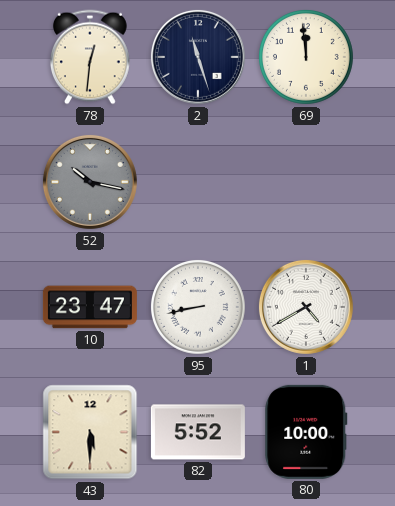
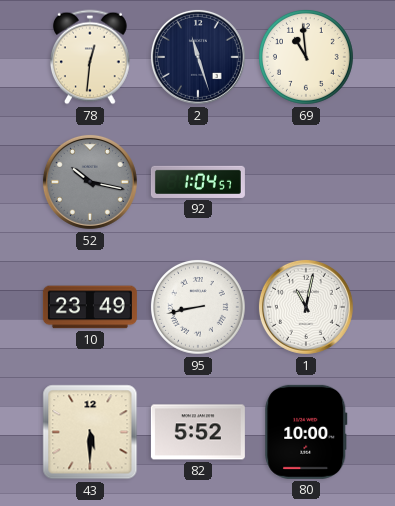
69: 11:59 -> 10:59
92: none -> 1:04
10: 23:47 -> 23:49
1: 4:40 -> 11:02
